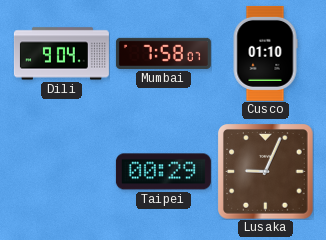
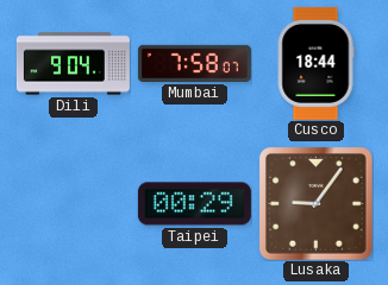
Cusco: 01:10 -> 18:44
Lusaka: 9:04 -> 9:06
